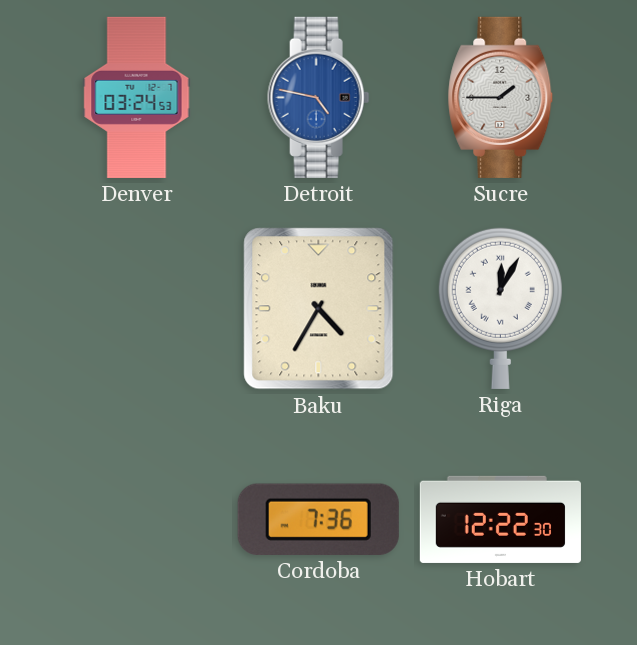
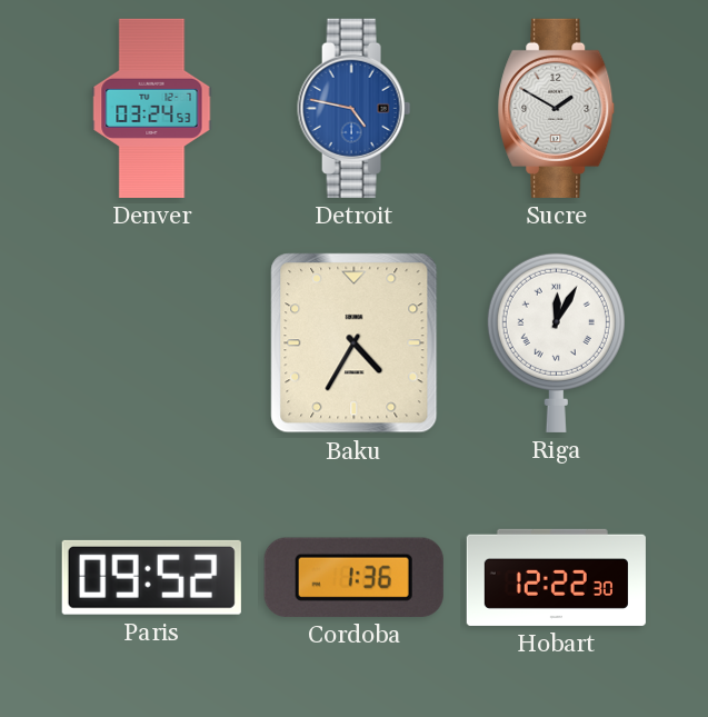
Sucre: 1:45 -> 1:50
Paris: none -> 09:52
Cordoba: 7:36 -> 1:36
